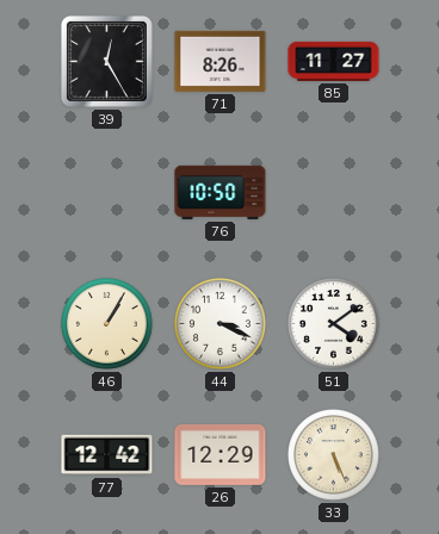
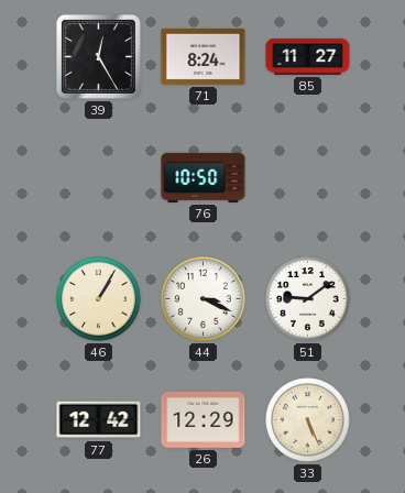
71: 8:26 -> 8:24
51: 4:09 -> 9:09
